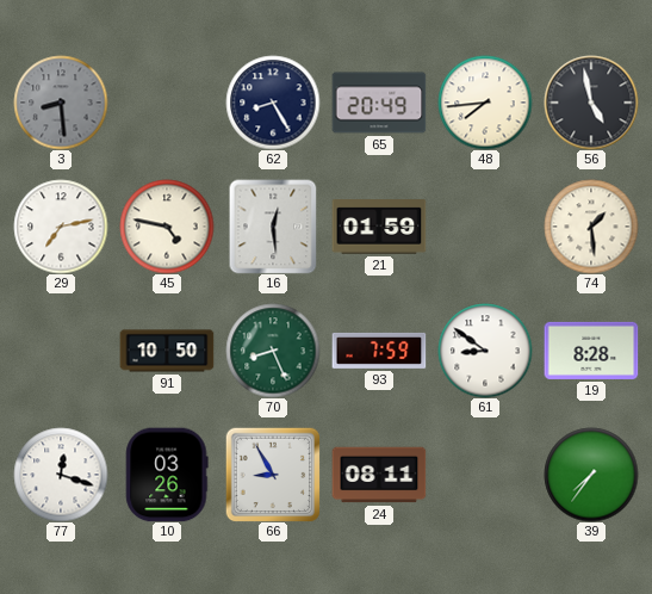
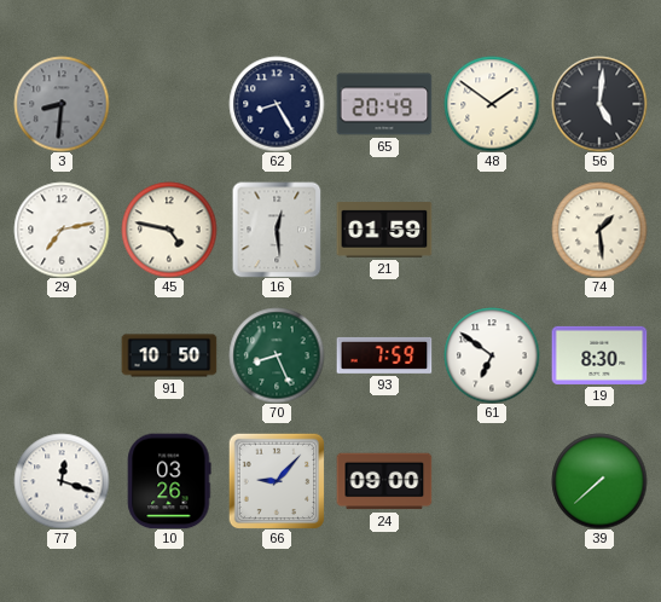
3: 8:29 -> 8:31
48: 7:44 -> 1:51
56: 4:58 -> 5:01
61: 8:51 -> 6:51
19: 8:28 -> 8:30
66: 8:55 -> 9:07
24: 08:11 -> 09:00
39: 7:36 -> 7:38
